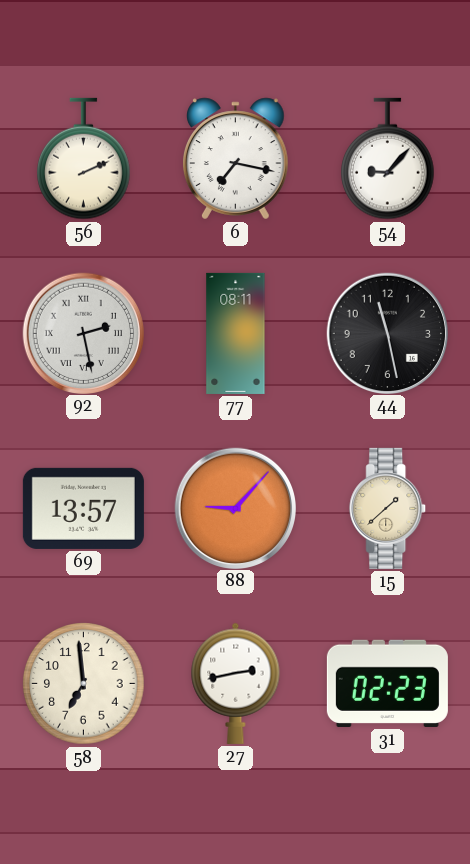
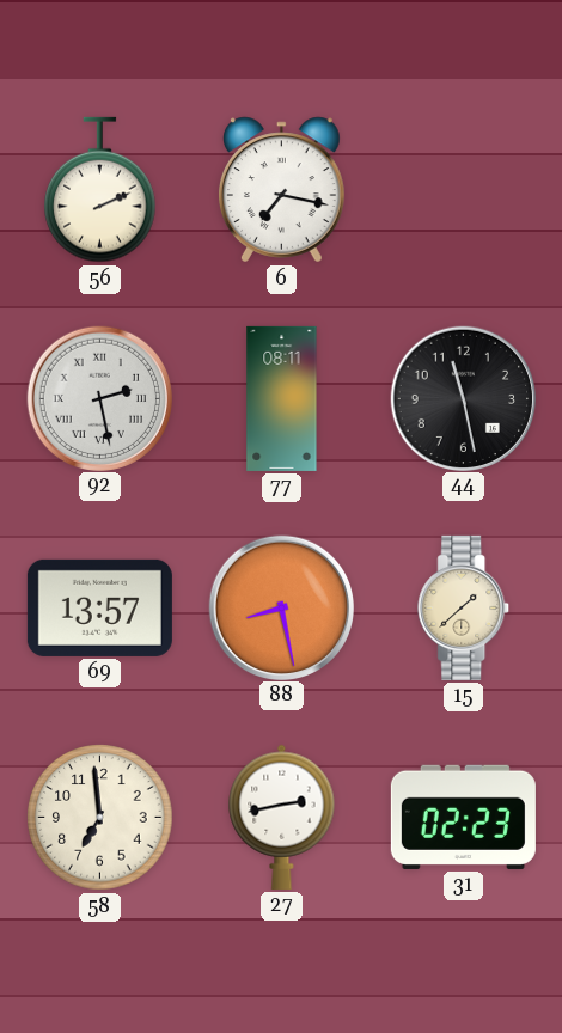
54: 9:07 -> none
88: 9:07 -> 8:28
